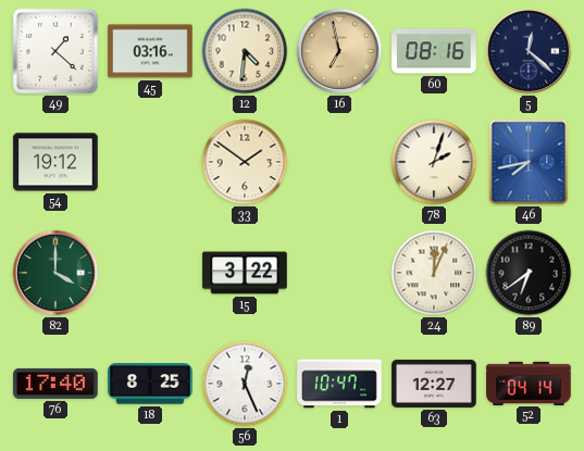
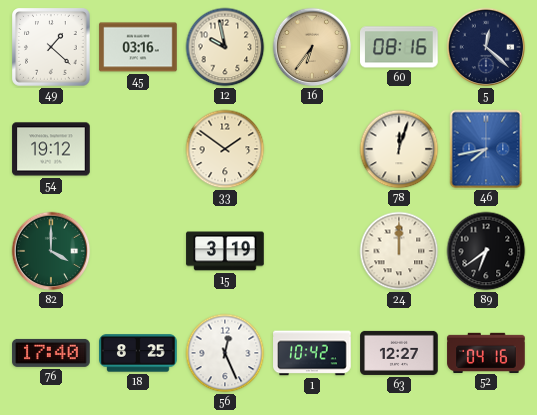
12: 4:31 -> 9:58
16: 6:58 -> 6:36
78: 2:03 -> 12:03
15: 3:22 -> 3:19
24: 12:04 -> 12:00
1: 10:47 -> 10:42
52: 04:14 -> 04:16
